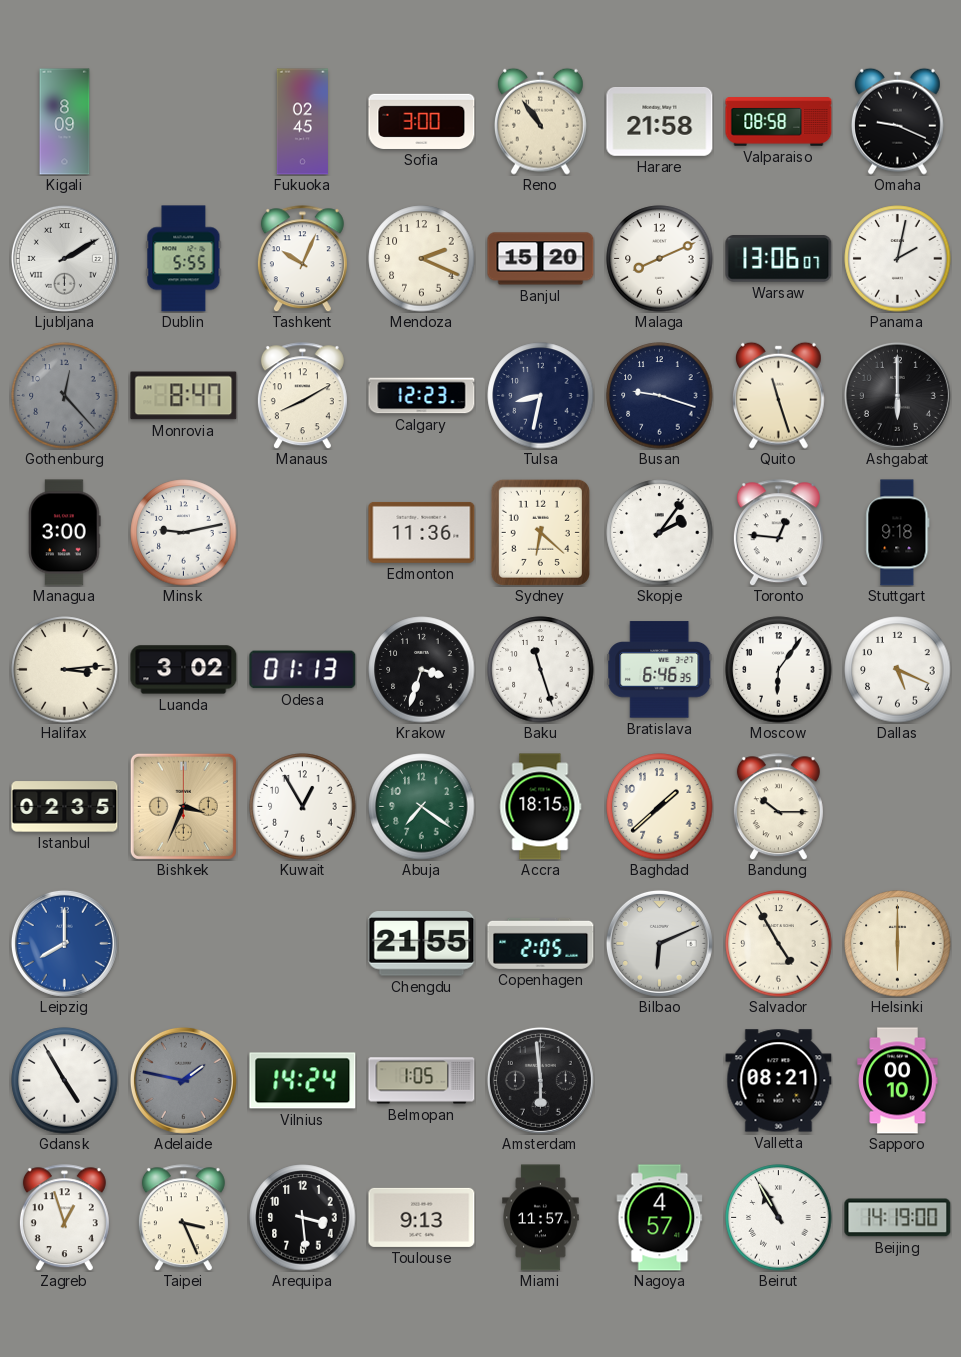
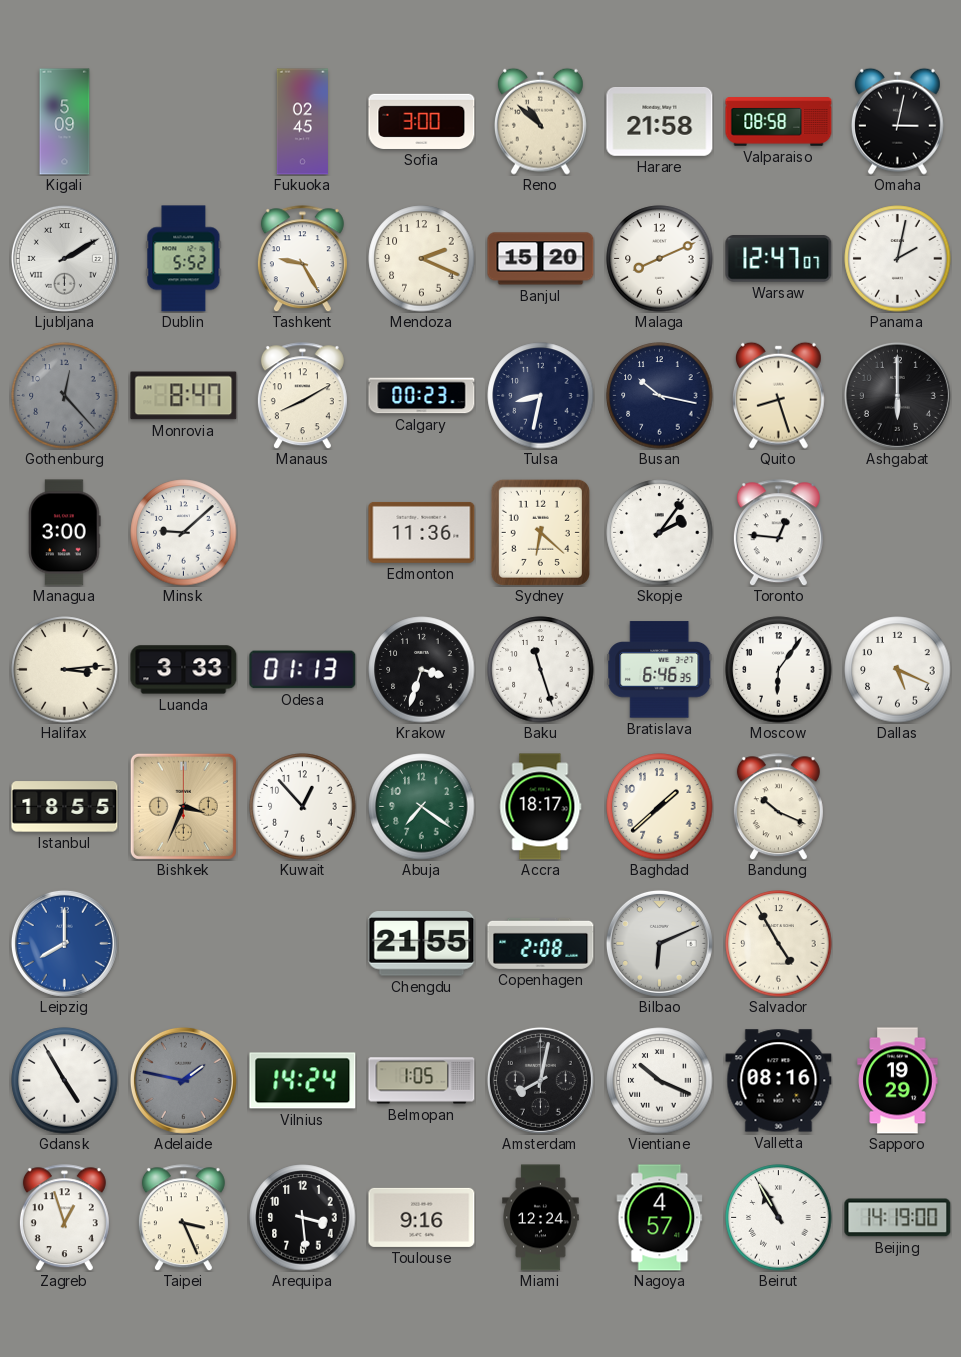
Kigali: 8:09 -> 5:09
Reno: 10:54 -> 10:52
Omaha: 9:19 -> 3:02
Dublin: 5:55 -> 5:52
Tashkent: 10:04 -> 9:25
Warsaw: 13:06 -> 12:47
Calgary: 12:23 -> 00:23
Busan: 9:18 -> 10:17
Quito: 11:27 -> 8:27
Minsk: 9:13 -> 9:08
Stuttgart: 9:18 -> none
Luanda: 3:02 -> 3:33
Istanbul: 02:35 -> 18:55
Kuwait: 12:55 -> 12:53
Accra: 18:15 -> 18:17
Bandung: 10:15 -> 10:19
Copenhagen: 2:05 -> 2:08
Helsinki: 6:00 -> none
Amsterdam: 5:59 -> 8:02
Vientiane: none -> 10:19
Valletta: 08:21 -> 08:16
Sapporo: 00:10 -> 19:29
Toulouse: 9:13 -> 9:16
Miami: 11:57 -> 12:24
